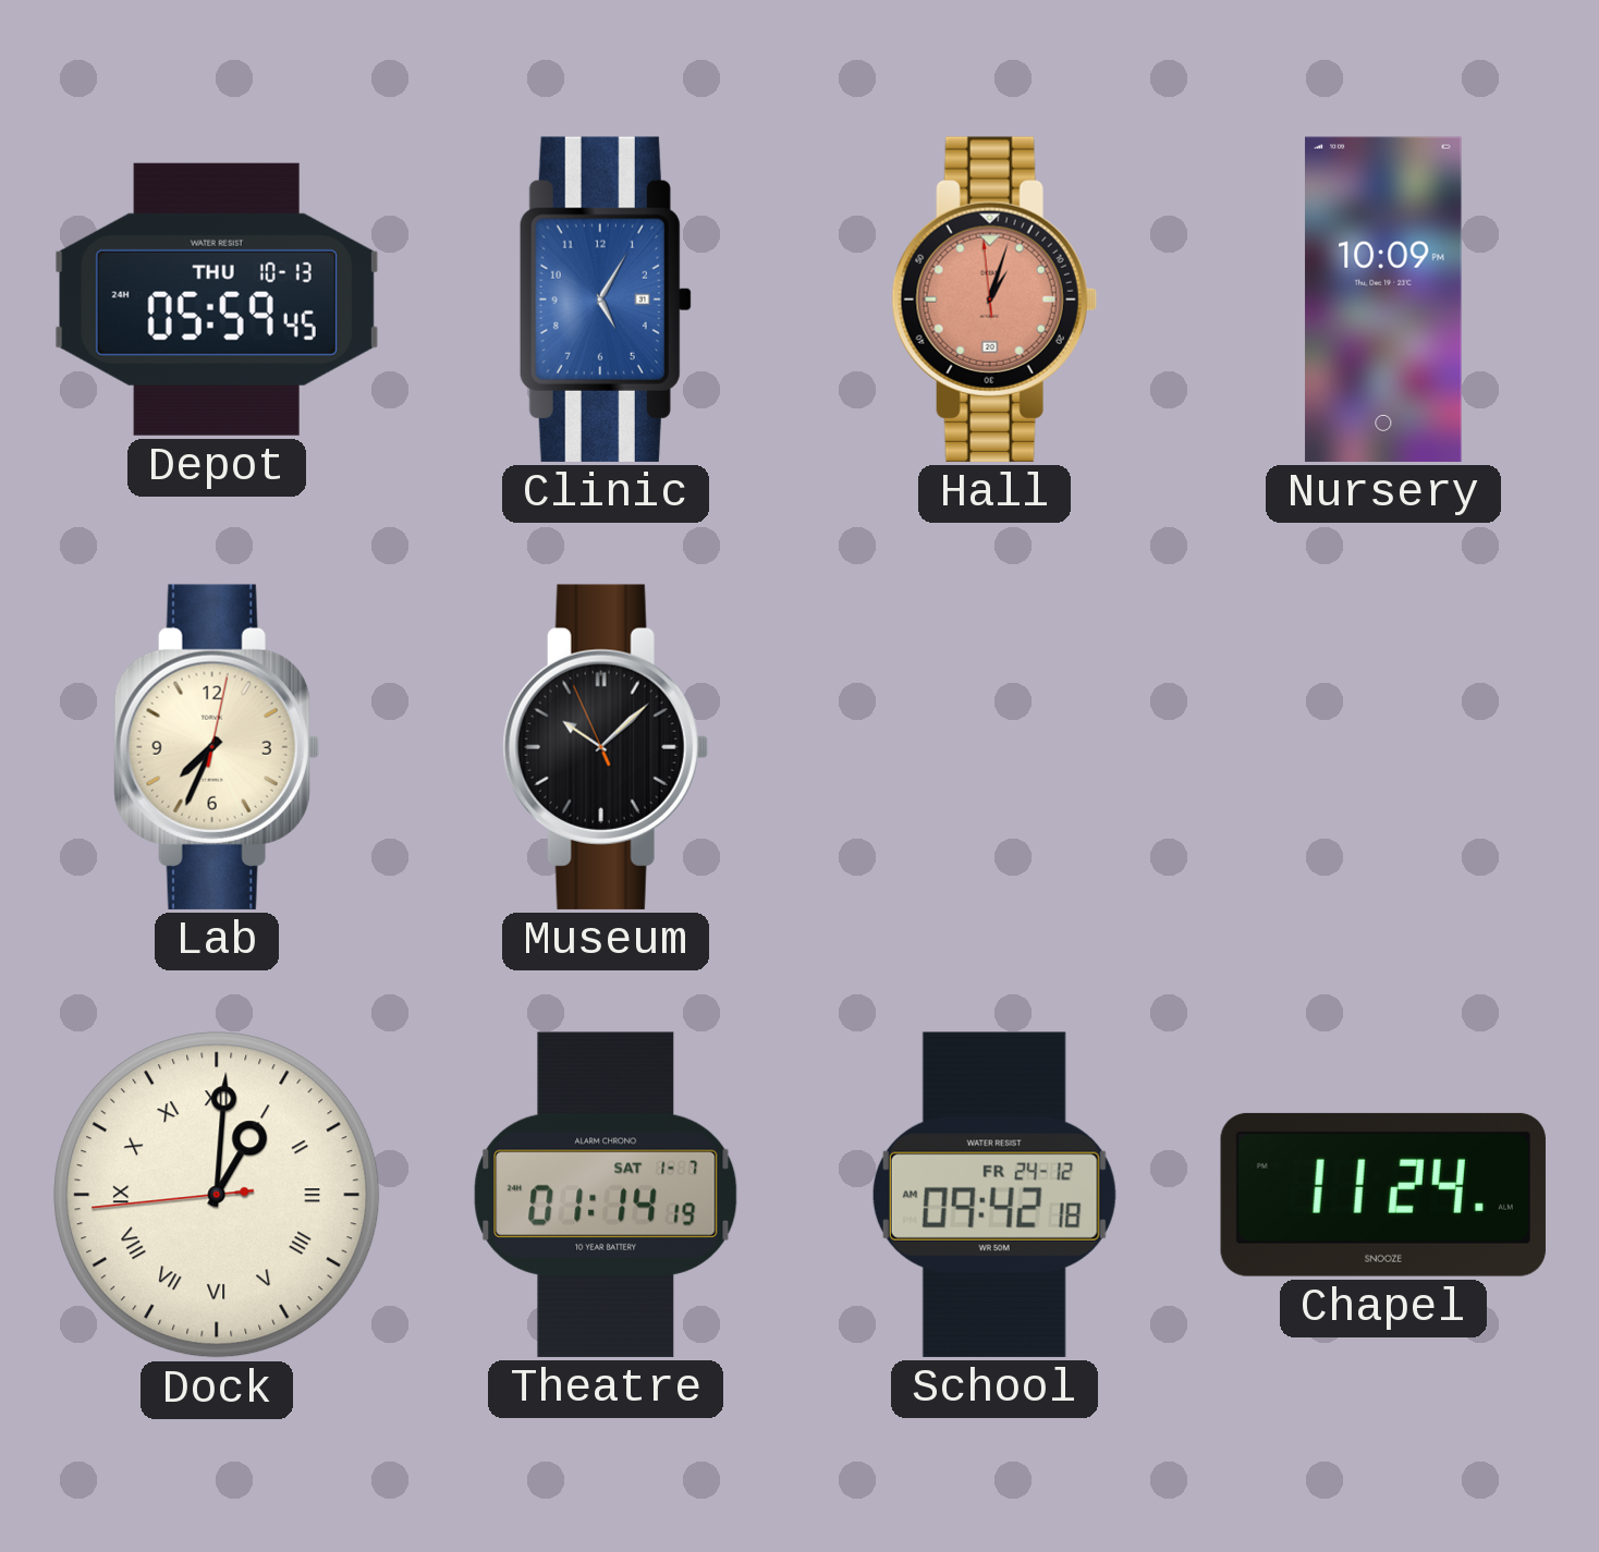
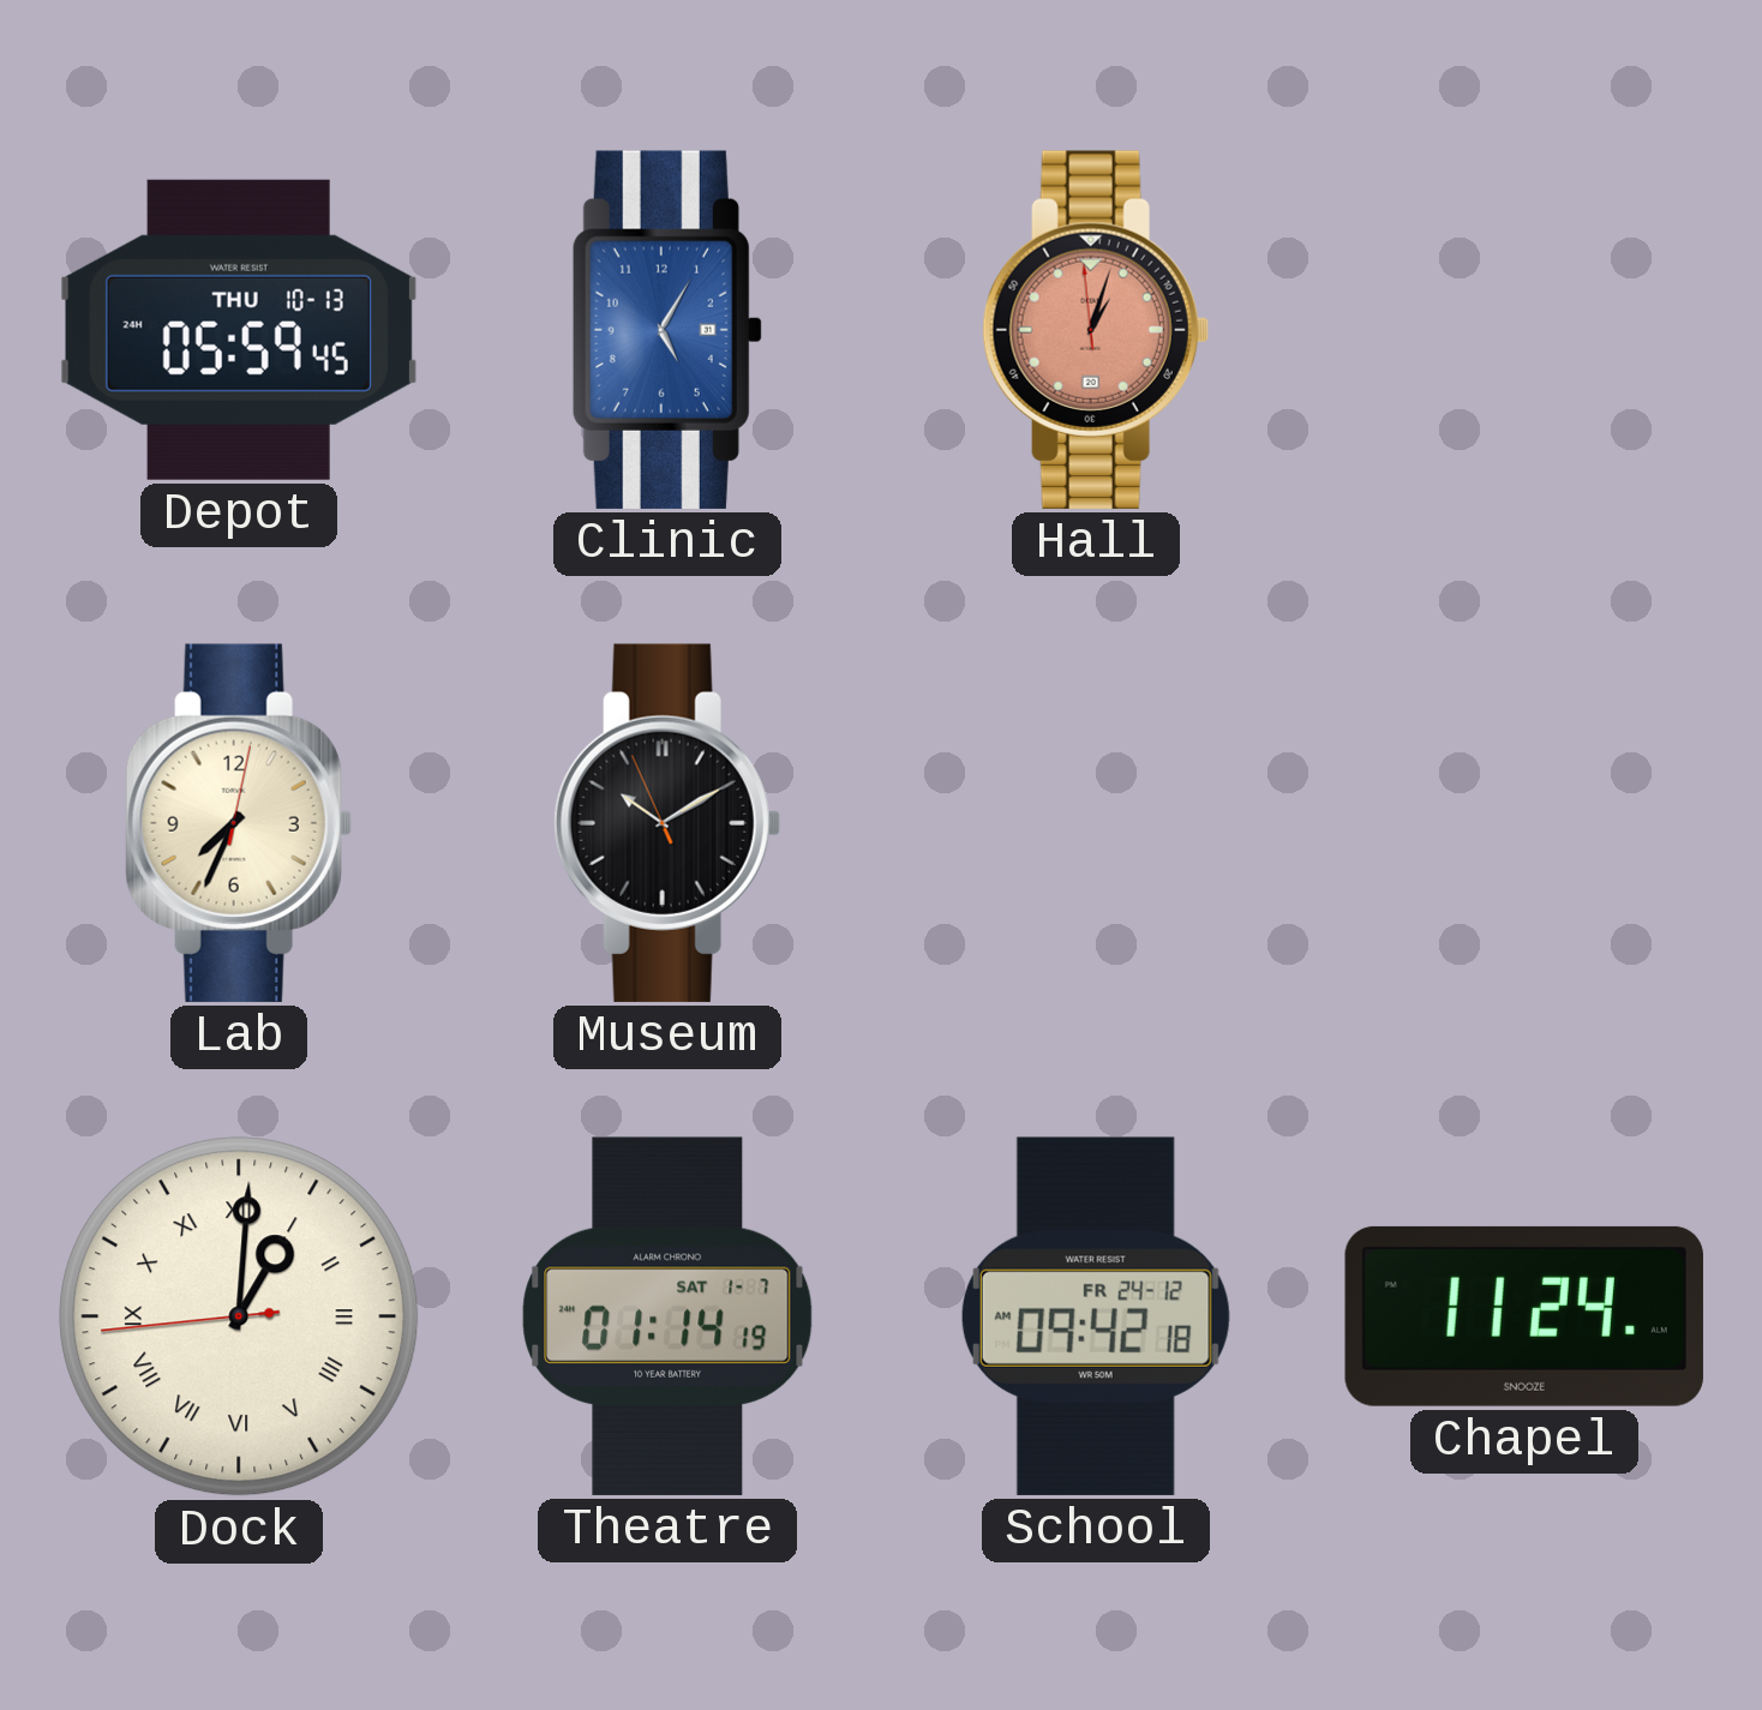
Nursery: 10:09 -> none
Museum: 10:07 -> 10:09
